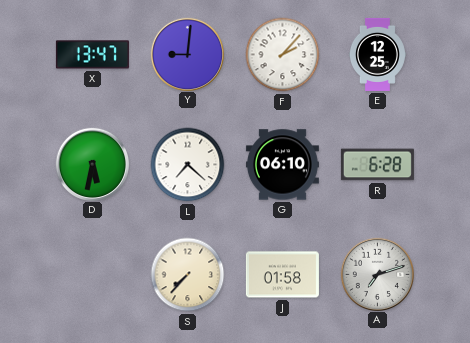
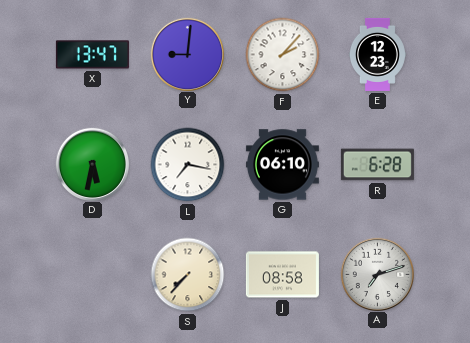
E: 12:25 -> 12:23
L: 7:22 -> 7:17
J: 01:58 -> 08:58
